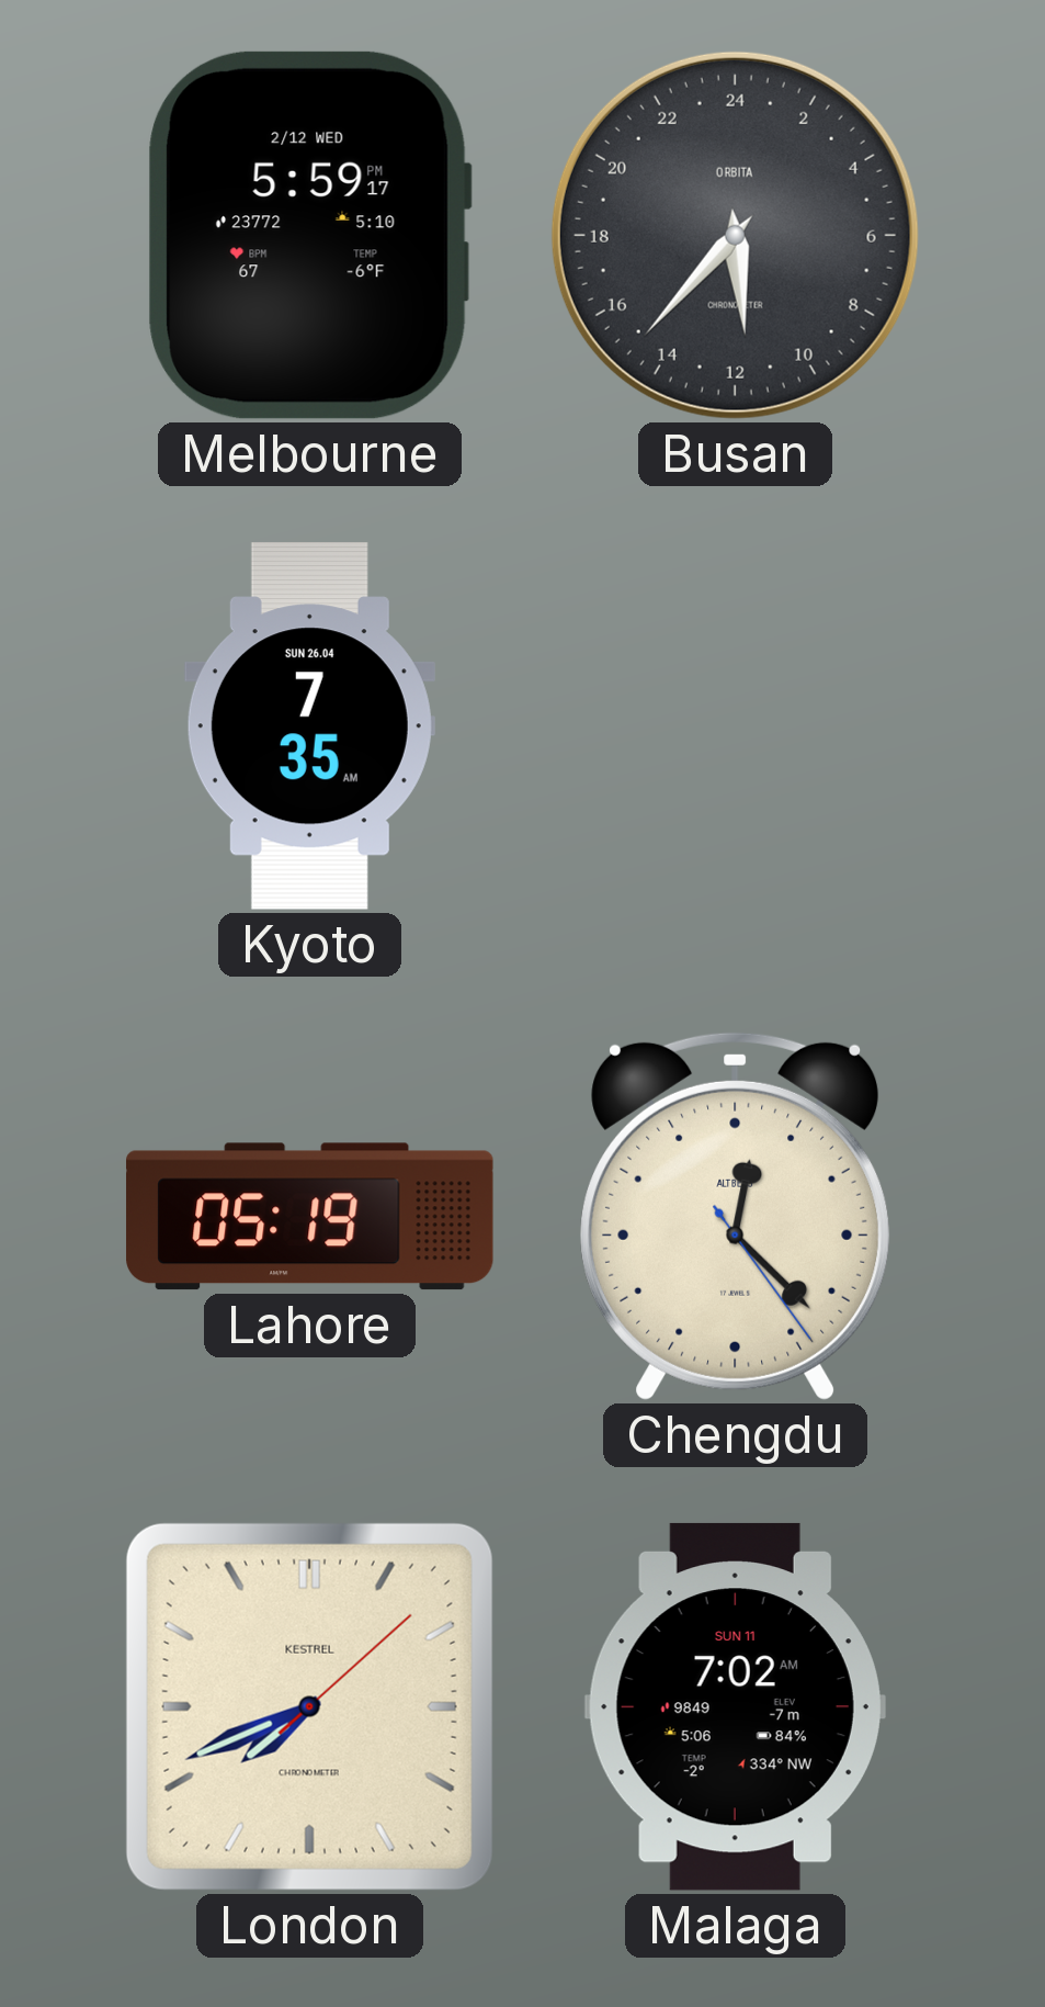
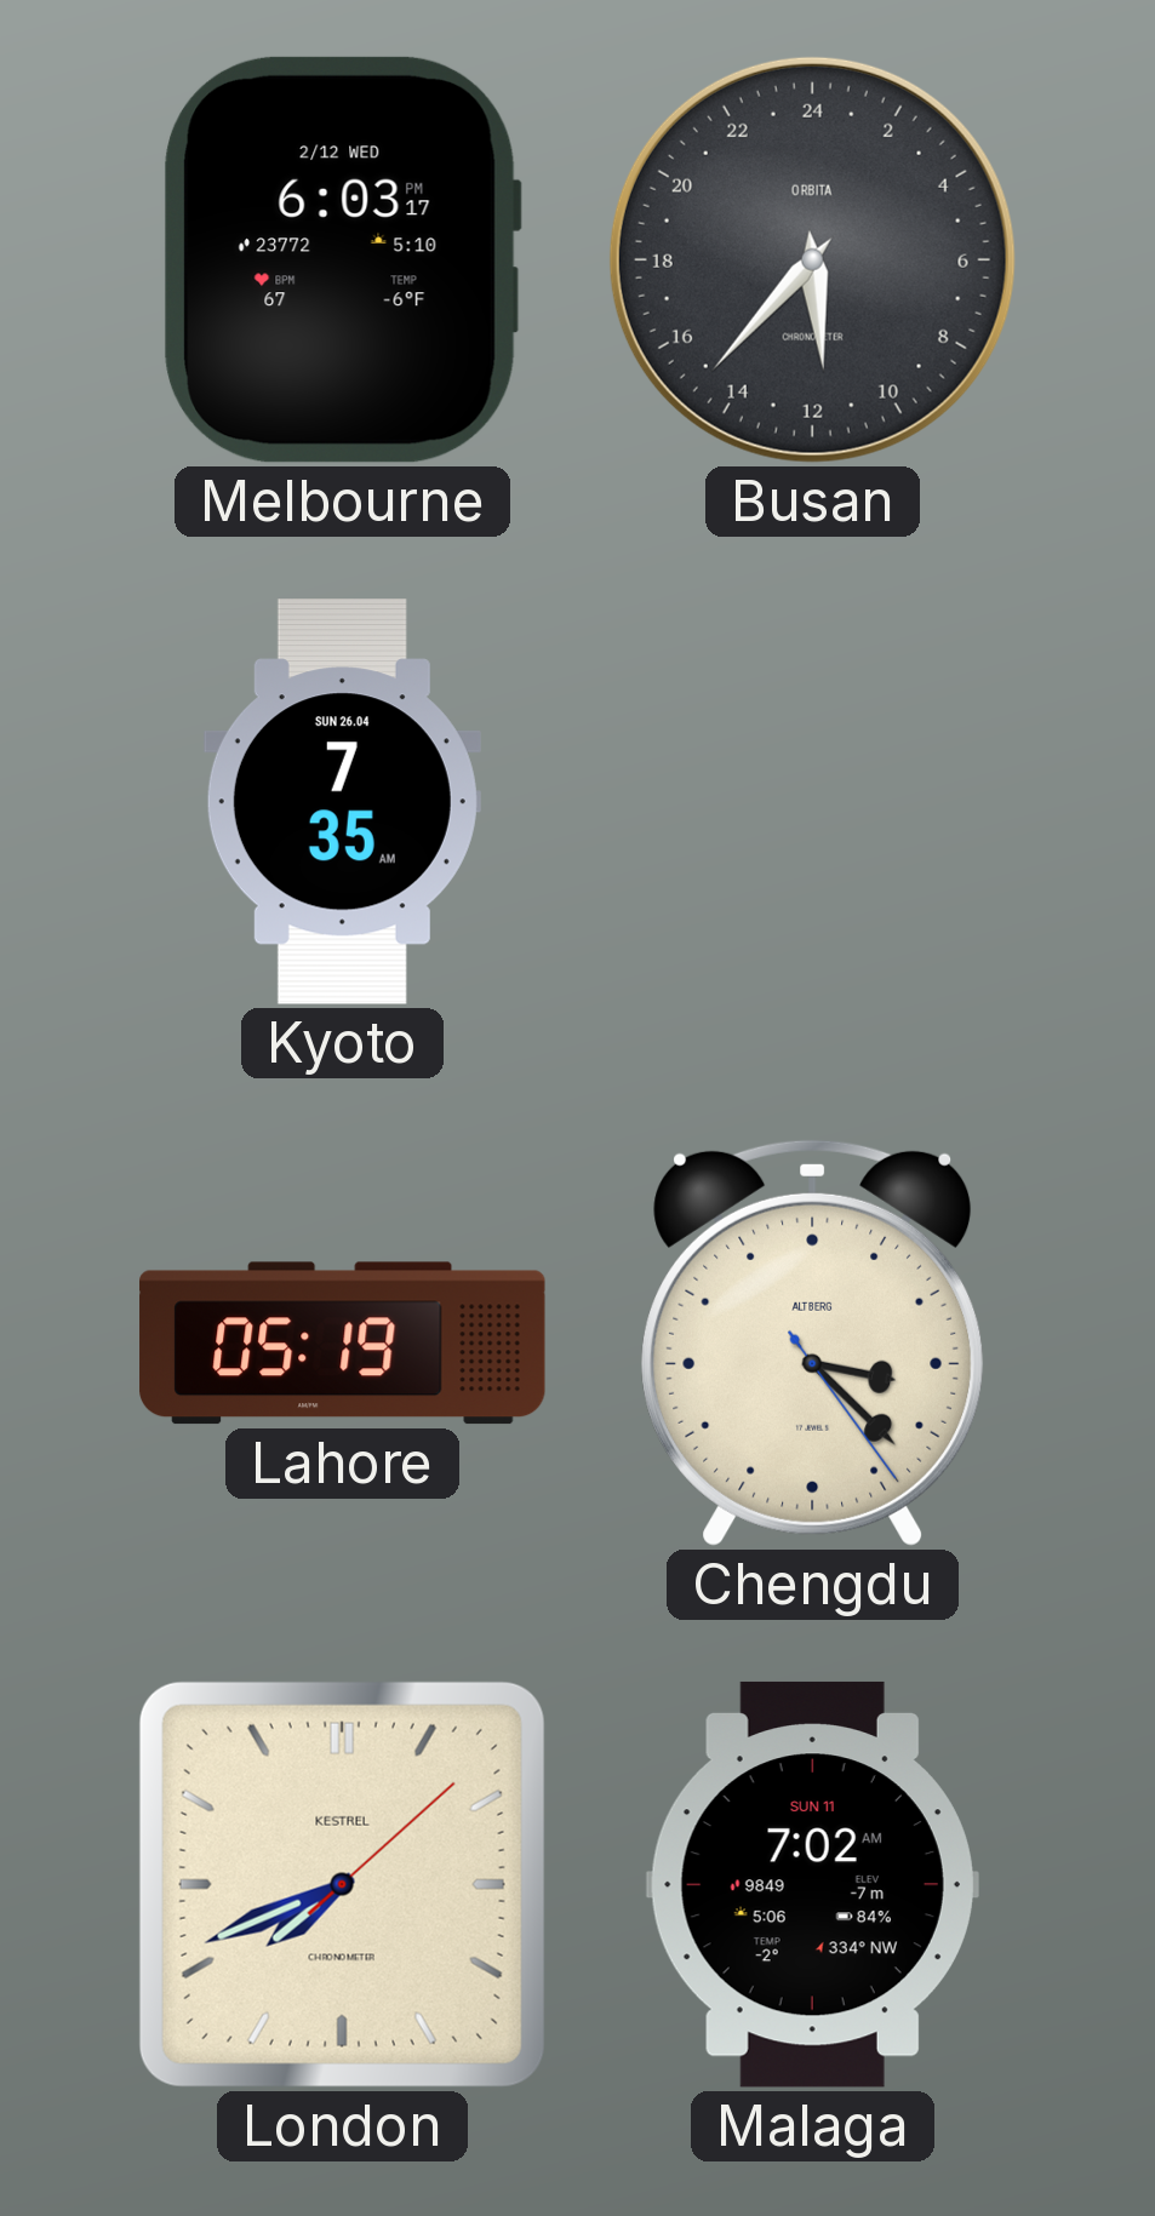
Melbourne: 5:59 -> 6:03
Chengdu: 12:22 -> 3:22
